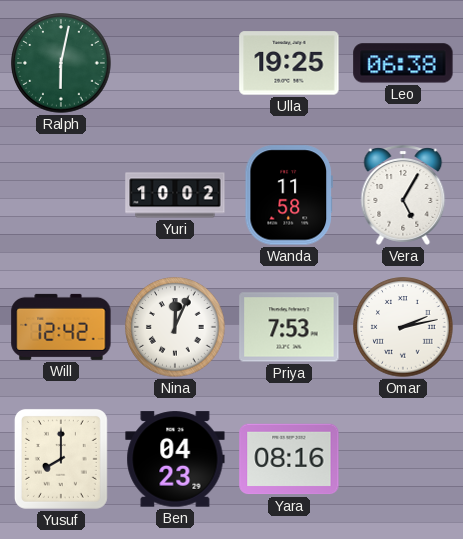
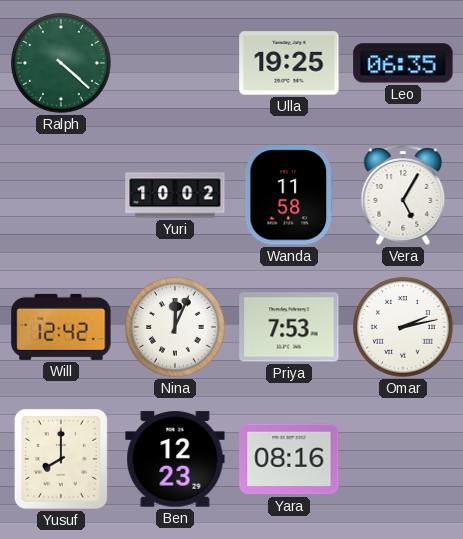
Ralph: 6:02 -> 4:22
Leo: 06:38 -> 06:35
Ben: 04:23 -> 12:23
